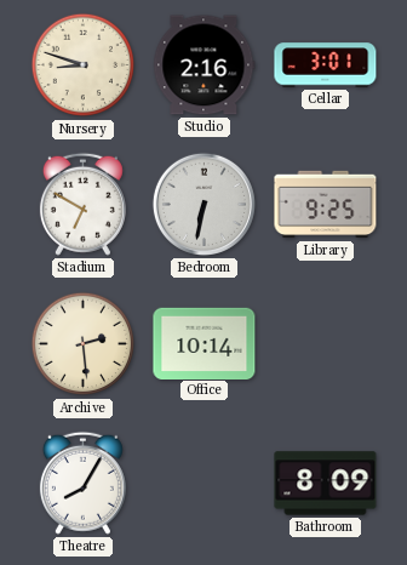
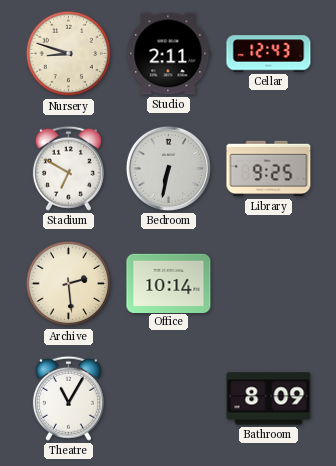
Studio: 2:16 -> 2:11
Cellar: 3:01 -> 12:43
Theatre: 8:05 -> 11:05
